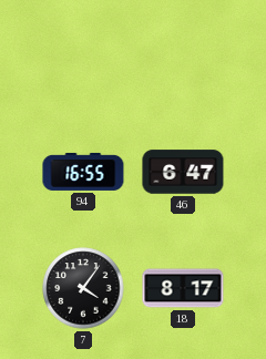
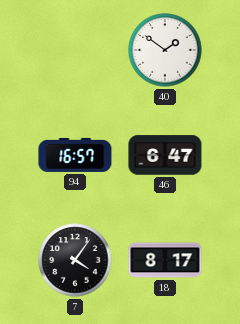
40: none -> 1:51
94: 16:55 -> 16:57
